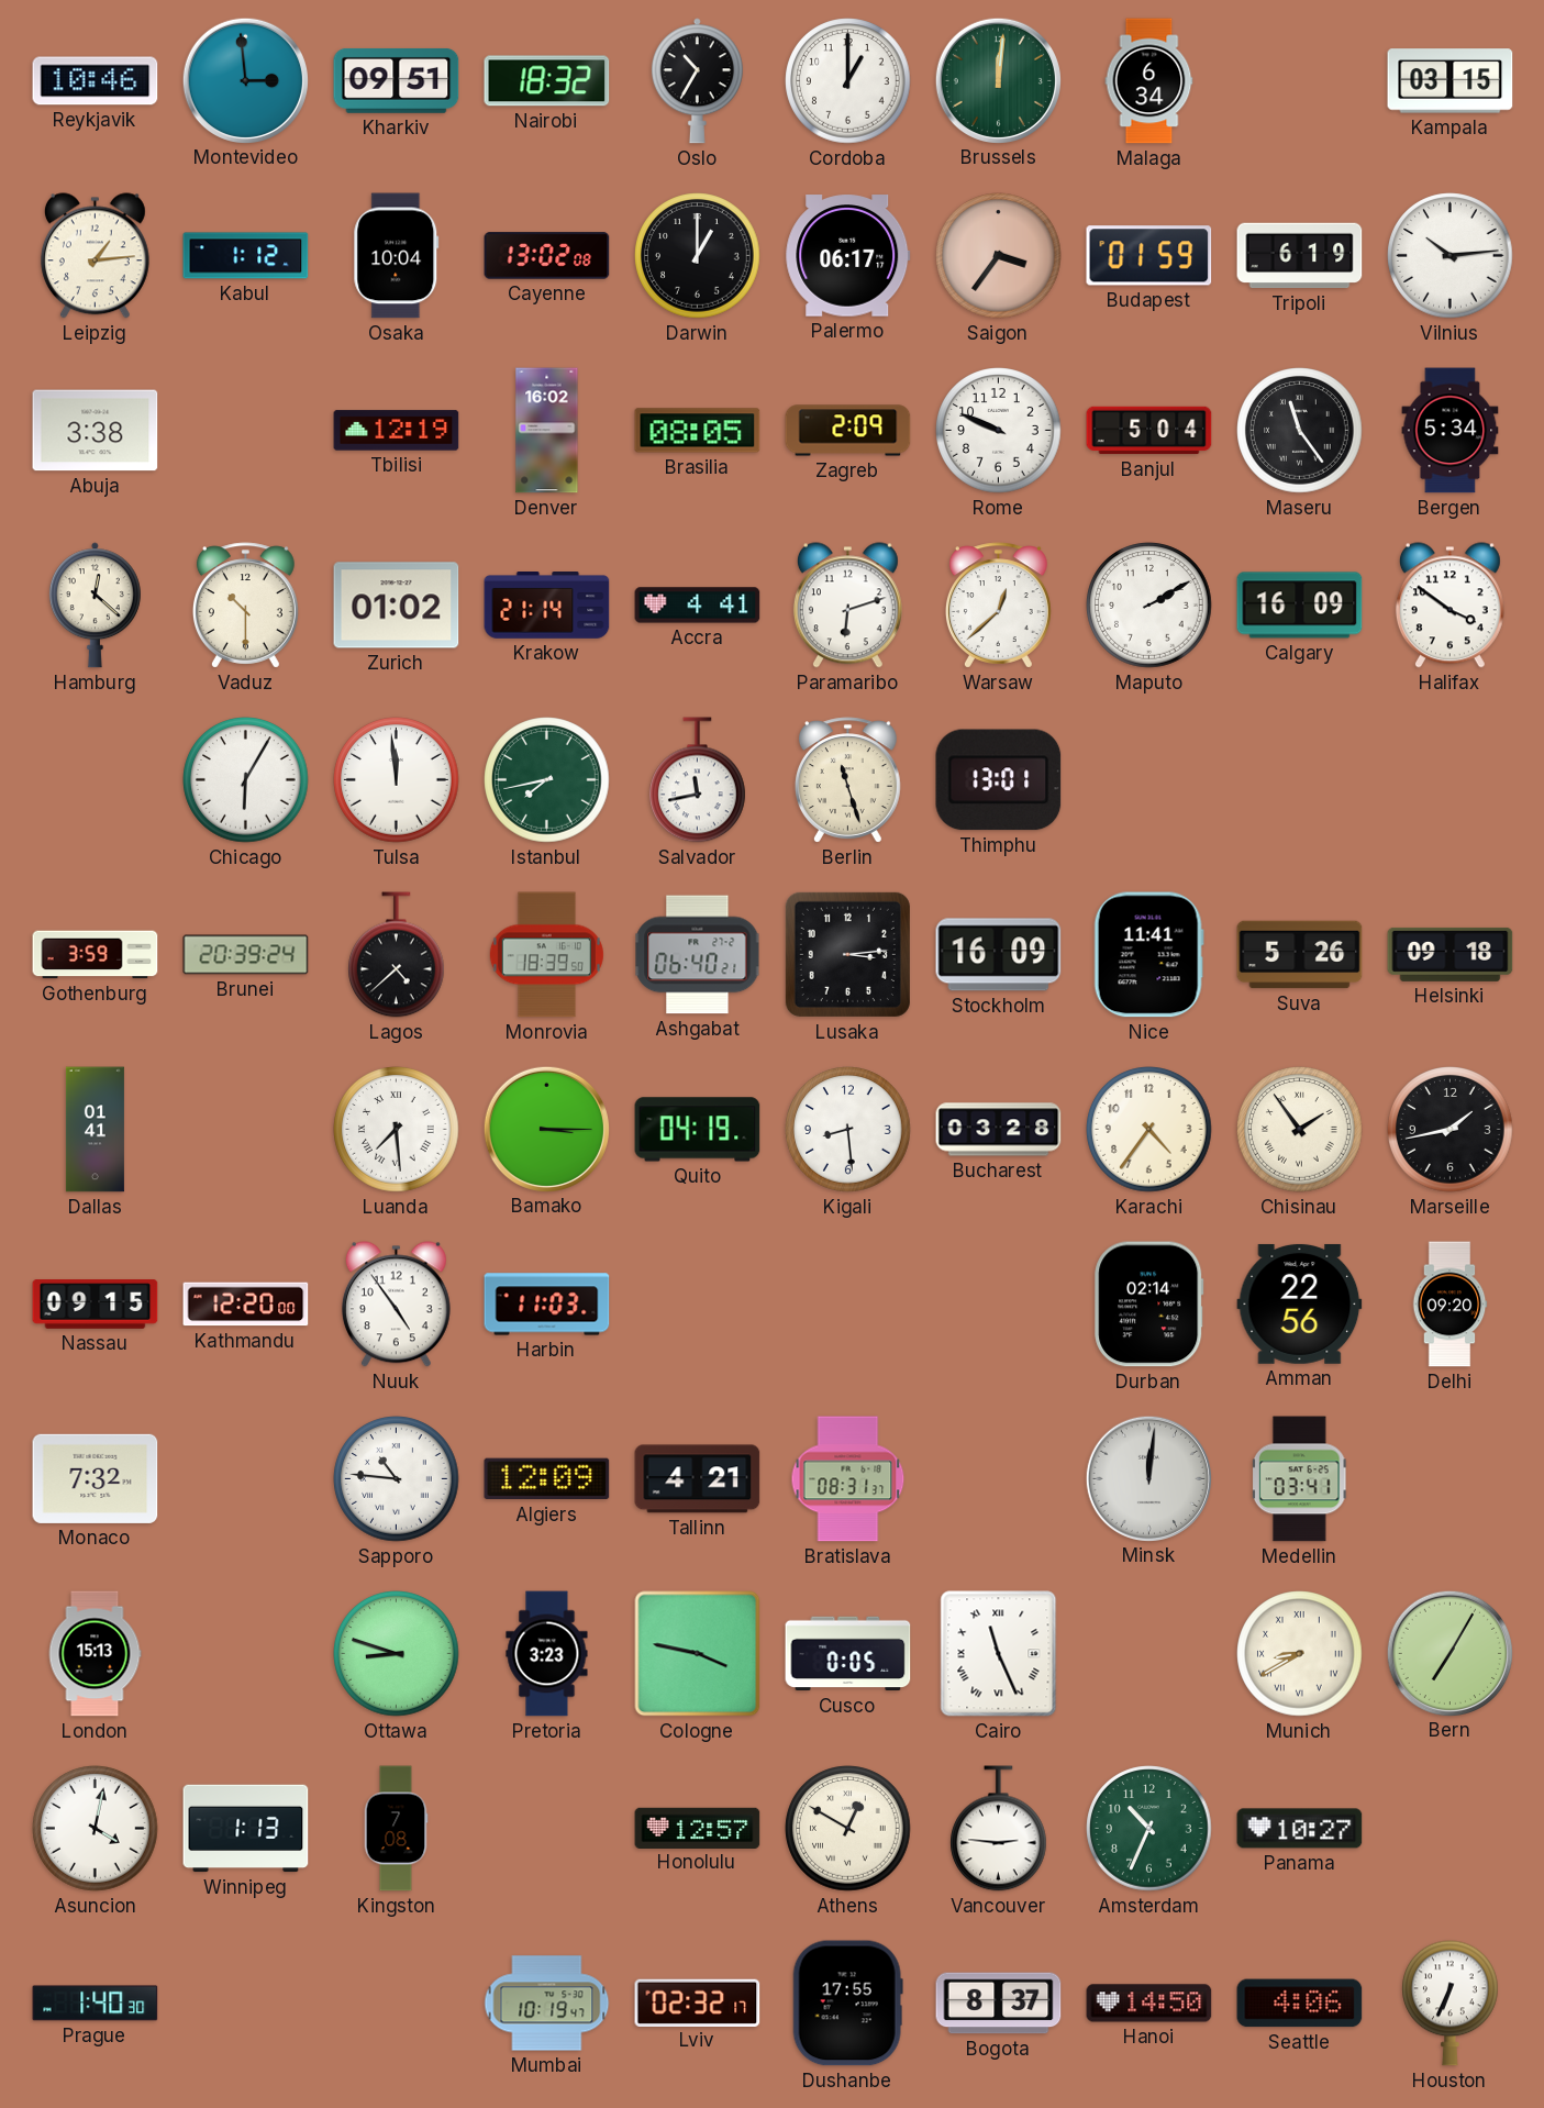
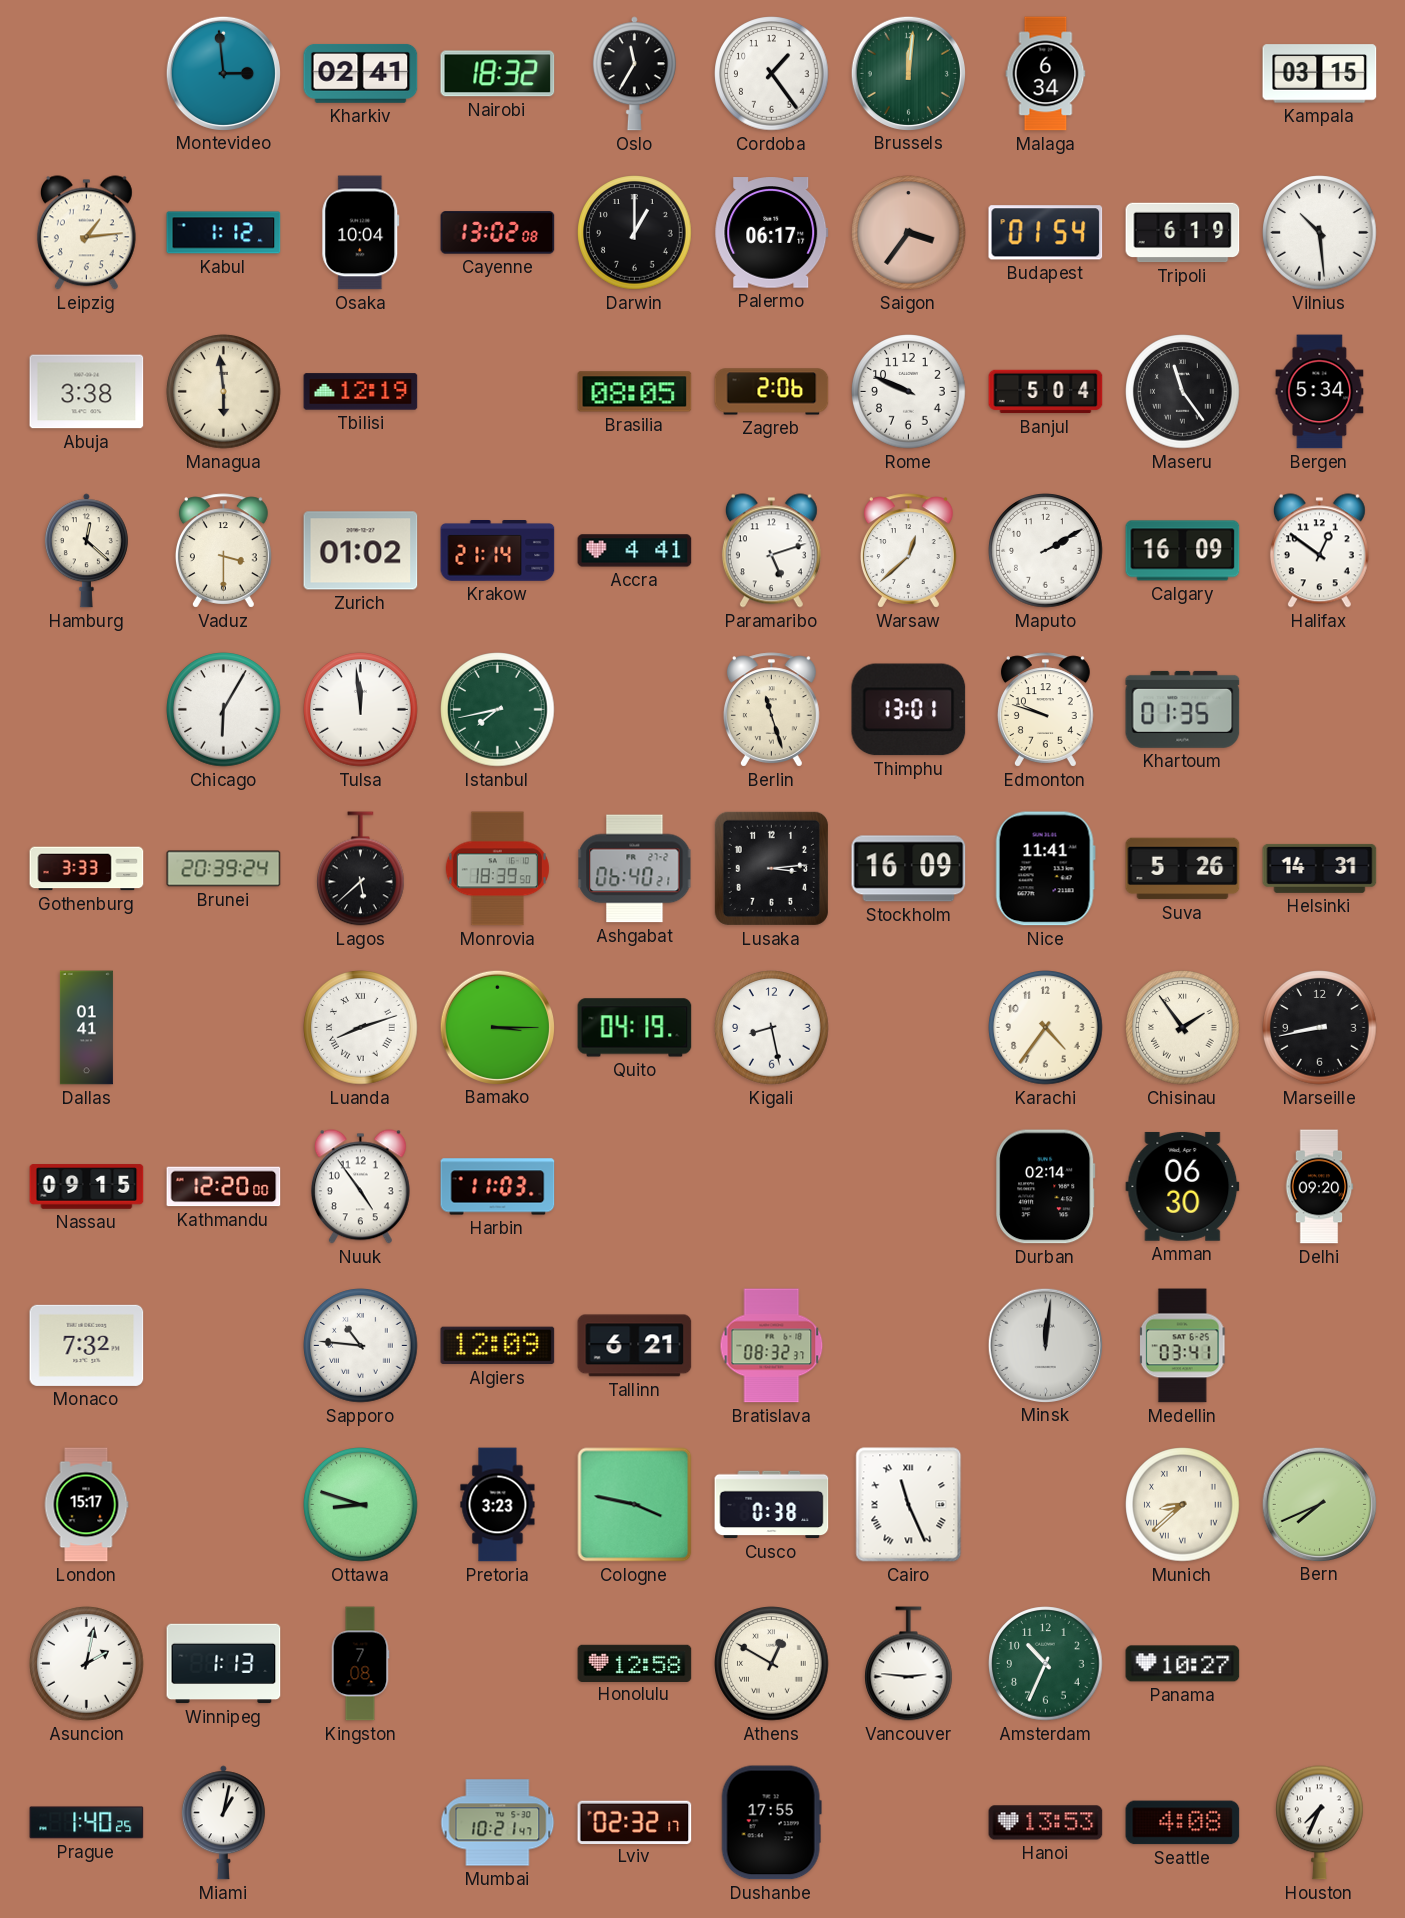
Reykjavik: 10:46 -> none
Kharkiv: 09:51 -> 02:41
Oslo: 10:35 -> 11:35
Cordoba: 1:00 -> 1:24
Budapest: 01:59 -> 01:54
Vilnius: 10:14 -> 10:29
Managua: none -> 5:59
Denver: 16:02 -> none
Zagreb: 2:09 -> 2:06
Vaduz: 10:30 -> 3:30
Paramaribo: 6:12 -> 5:12
Halifax: 3:51 -> 12:51
Salvador: 11:43 -> none
Edmonton: none -> 9:48
Khartoum: none -> 01:35
Gothenburg: 3:59 -> 3:33
Lagos: 4:38 -> 5:38
Helsinki: 09:18 -> 14:31
Luanda: 7:29 -> 8:12
Kigali: 8:29 -> 8:28
Bucharest: 03:28 -> none
Marseille: 1:43 -> 8:43
Amman: 22:56 -> 06:30
Tallinn: 4:21 -> 6:21
Bratislava: 08:31 -> 08:32
London: 15:13 -> 15:17
Cusco: 0:05 -> 0:38
Munich: 8:40 -> 8:38
Bern: 7:05 -> 7:41
Asuncion: 4:02 -> 2:02
Honolulu: 12:57 -> 12:58
Prague: 1:40:30 -> 1:40:25
Miami: none -> 1:02
Mumbai: 10:19 -> 10:21
Bogota: 8:37 -> none
Hanoi: 14:50 -> 13:53
Seattle: 4:06 -> 4:08
Houston: 6:34 -> 7:34
